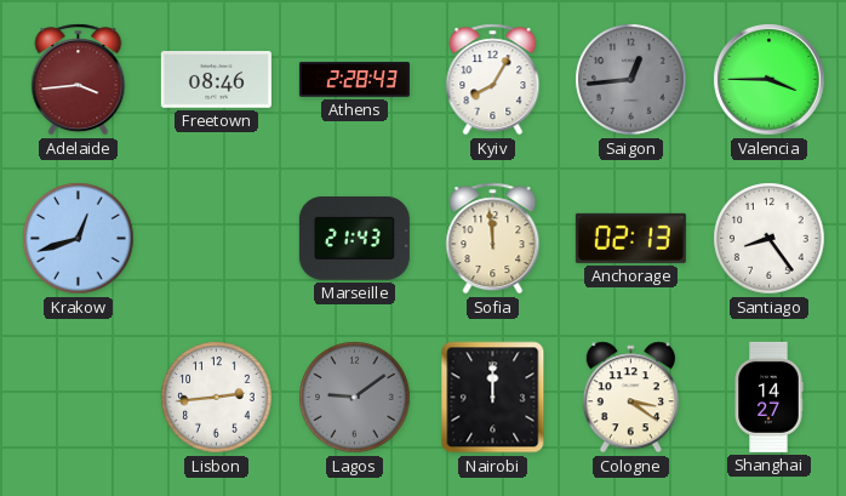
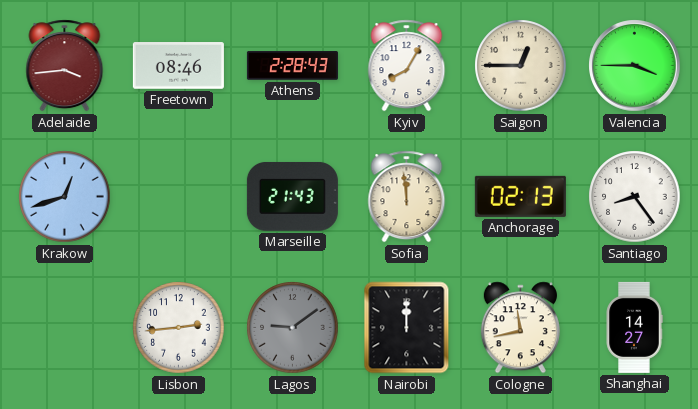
Saigon: 12:44 -> 12:45
Saigon dial: grey -> cream
Cologne: 3:21 -> 11:43
